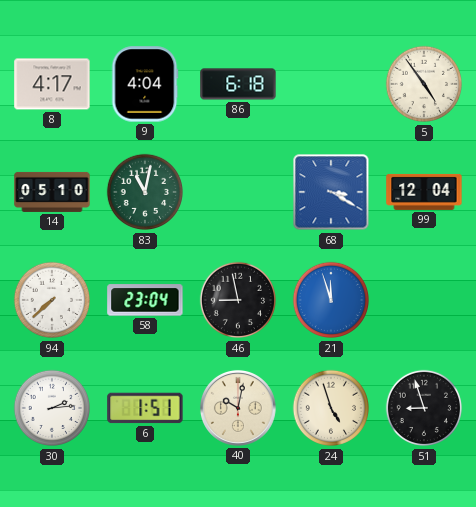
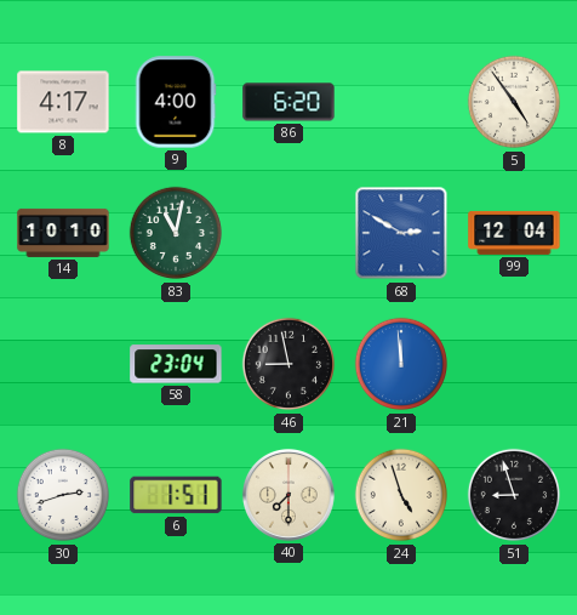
9: 4:04 -> 4:00
86: 6:18 -> 6:20
14: 05:10 -> 10:10
68: 3:20 -> 2:50
94: 7:38 -> none
21: 11:57 -> 11:59
30: 2:14 -> 2:42
40: 10:02 -> 7:30
